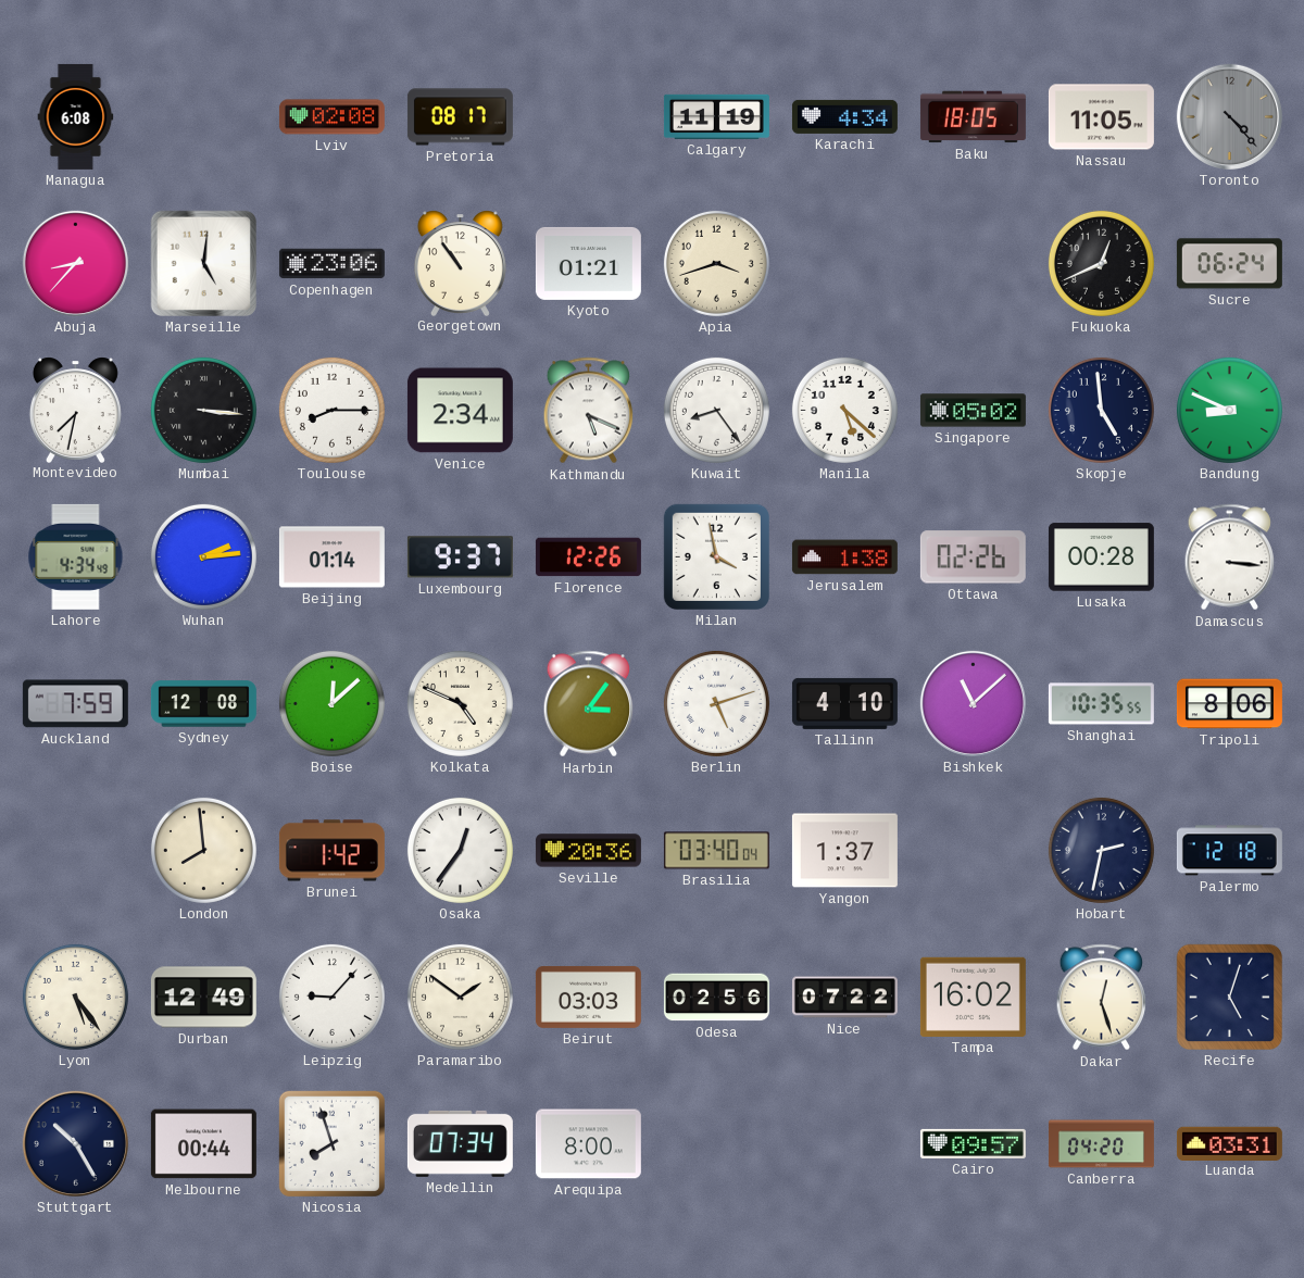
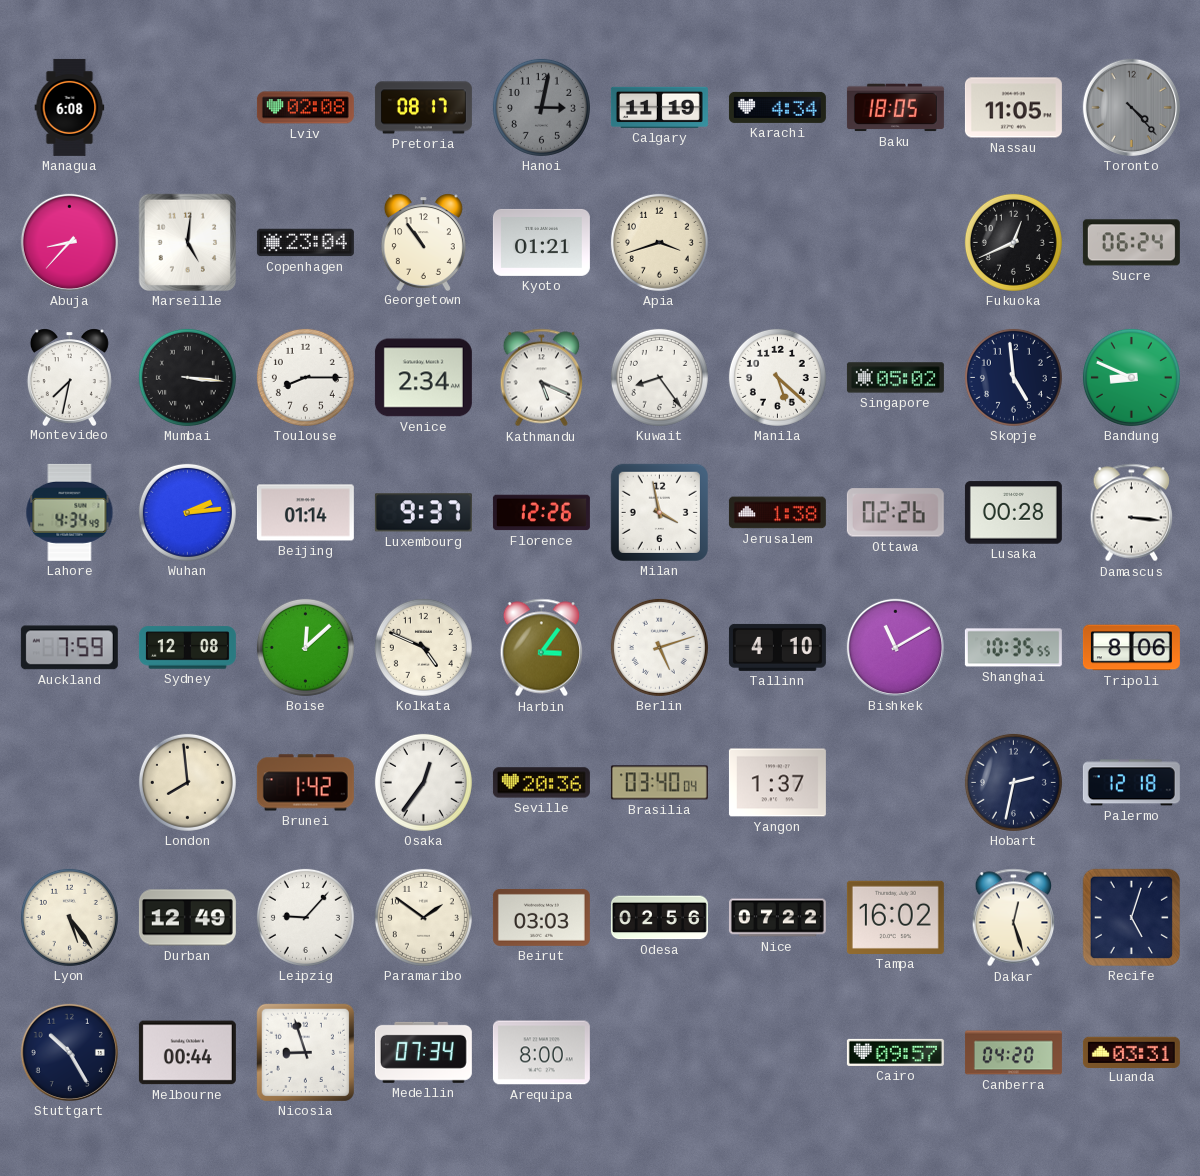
Hanoi: none -> 3:02
Copenhagen: 23:06 -> 23:04
Bishkek: 11:08 -> 11:10
Nicosia: 7:57 -> 8:57
